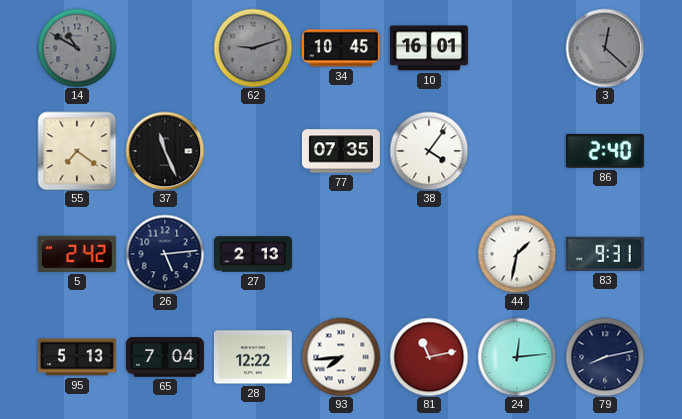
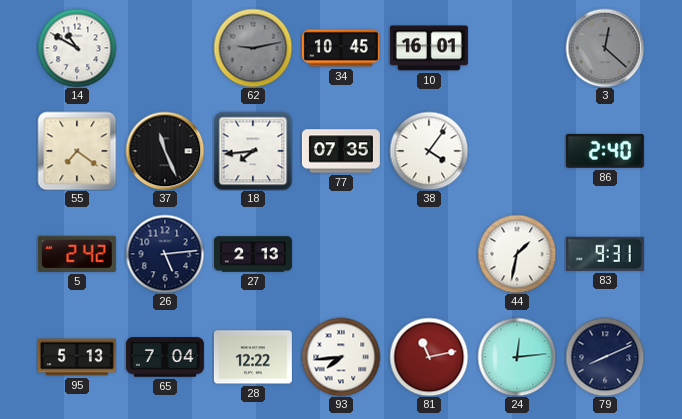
14 dial: grey -> white
62: 9:12 -> 9:13
18: none -> 7:44
79: 8:13 -> 8:11
